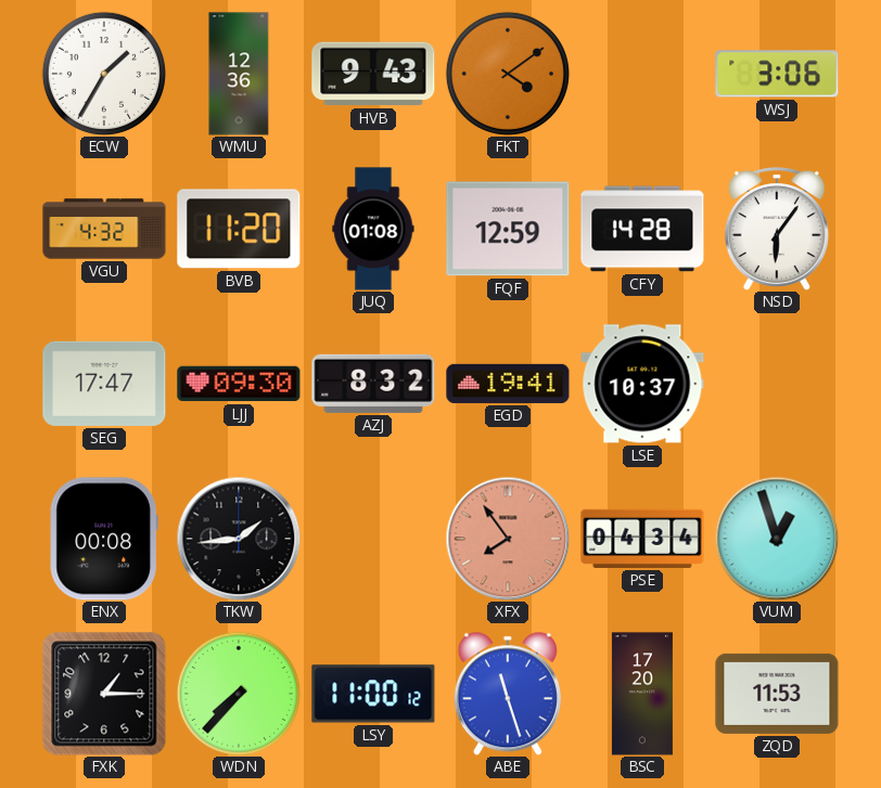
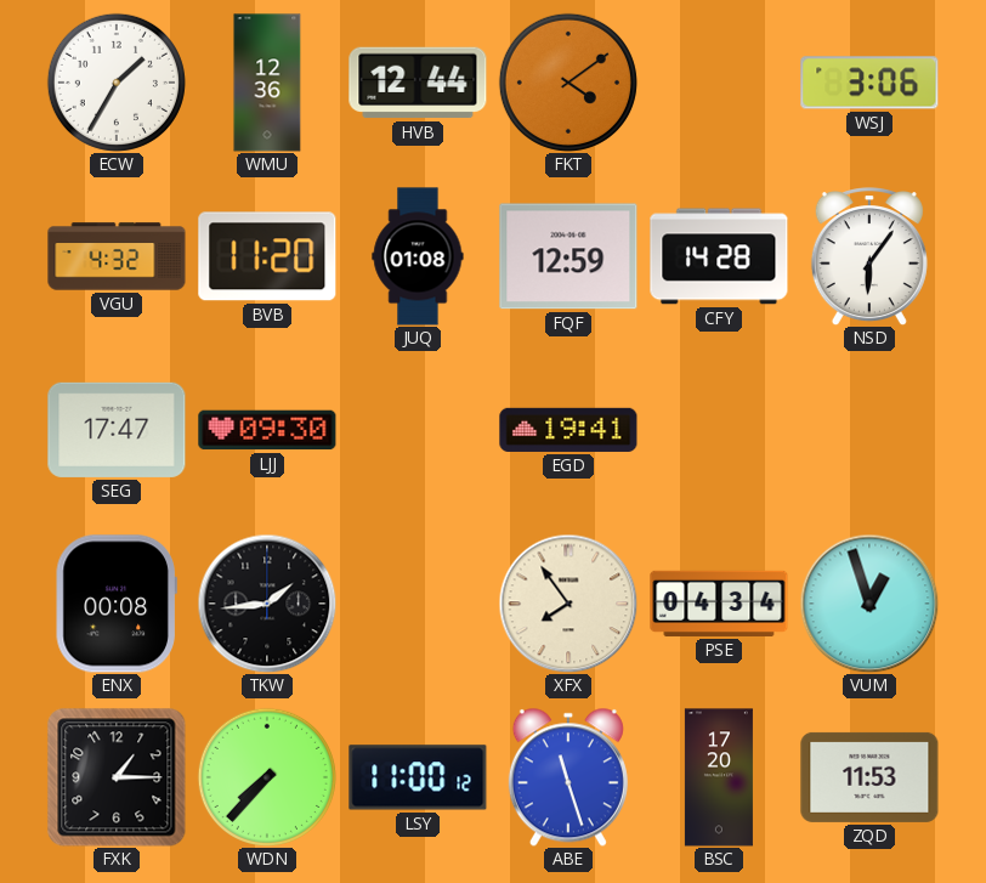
HVB: 9:43 -> 12:44
AZJ: 8:32 -> none
LSE: 10:37 -> none
XFX dial: salmon -> cream
